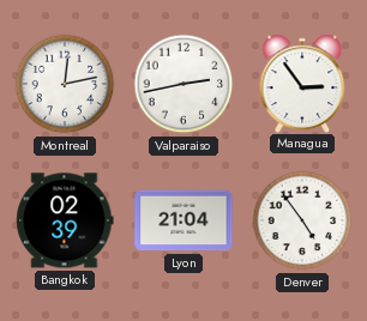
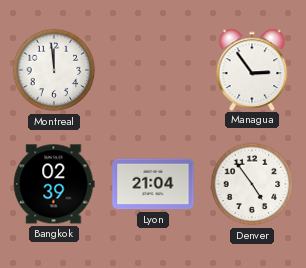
Montreal: 12:13 -> 11:59
Valparaiso: 2:43 -> none
